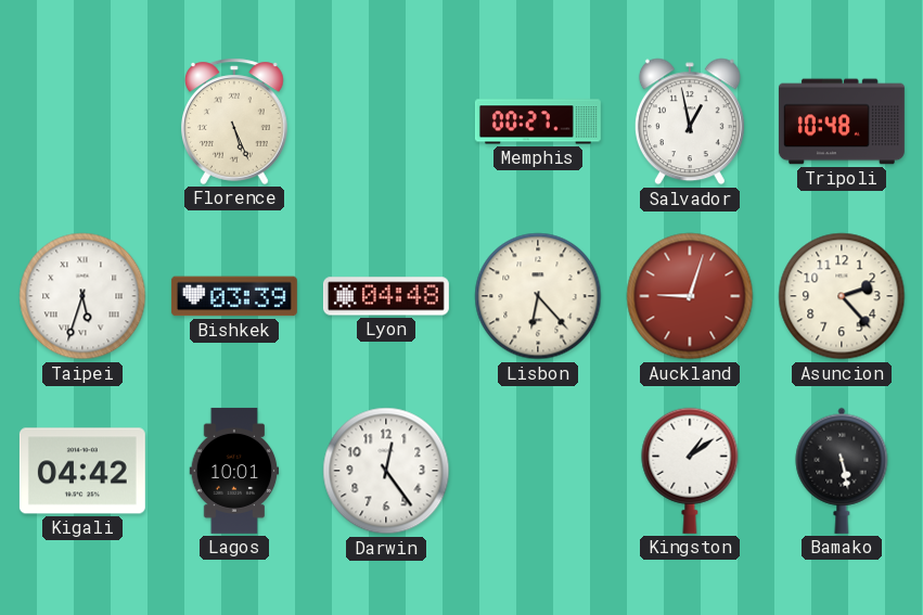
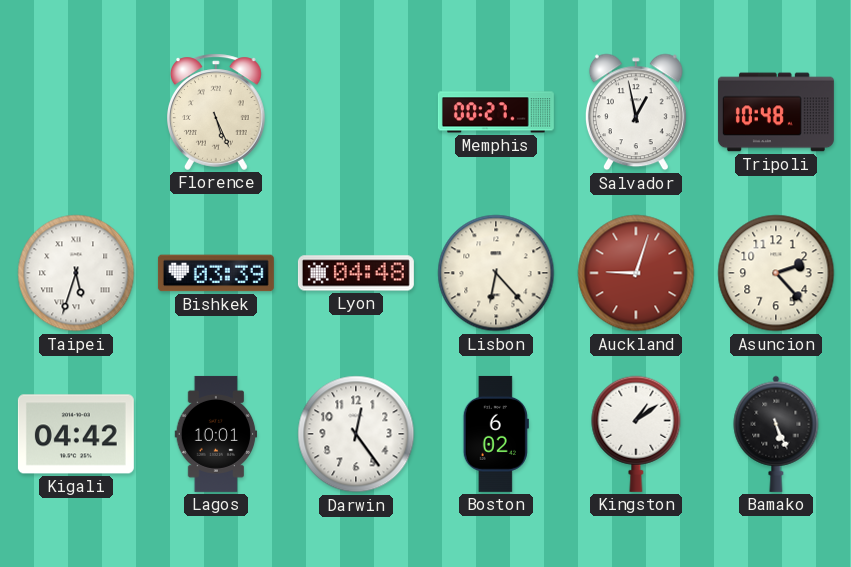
Boston: none -> 6:02
Bamako: 5:28 -> 5:26
